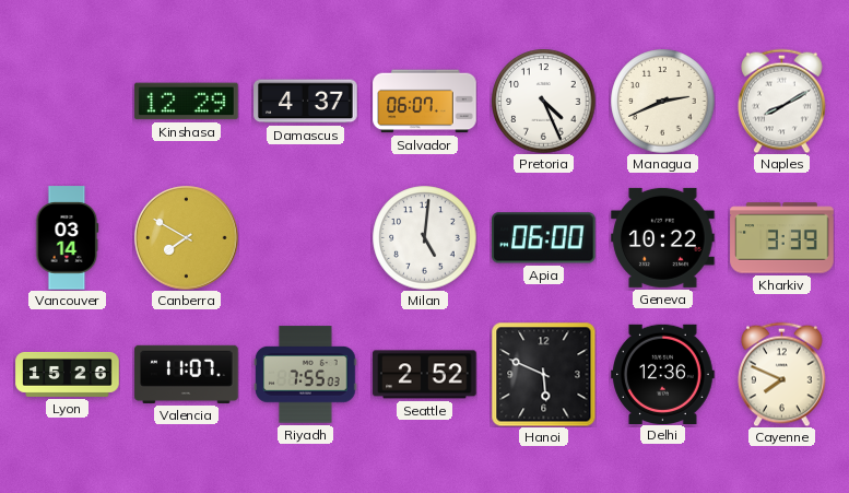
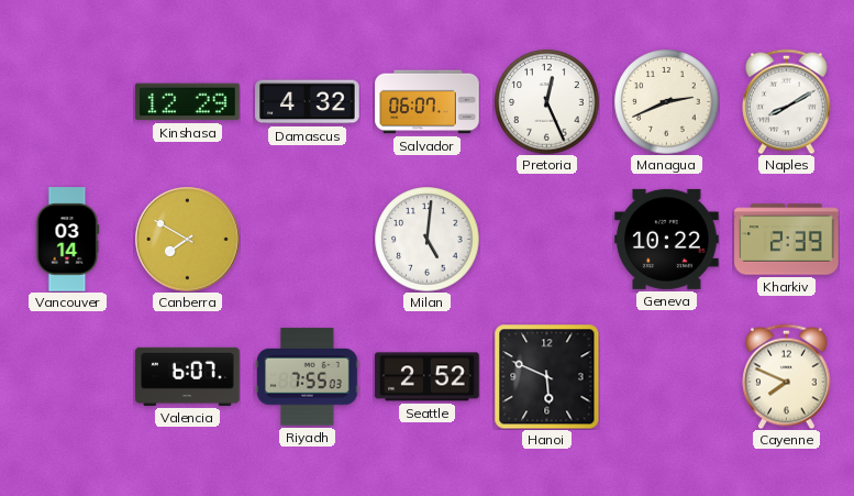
Damascus: 4:37 -> 4:32
Pretoria: 4:26 -> 12:26
Apia: 06:00 -> none
Kharkiv: 3:39 -> 2:39
Lyon: 15:26 -> none
Valencia: 11:07 -> 6:07
Delhi: 12:36 -> none
